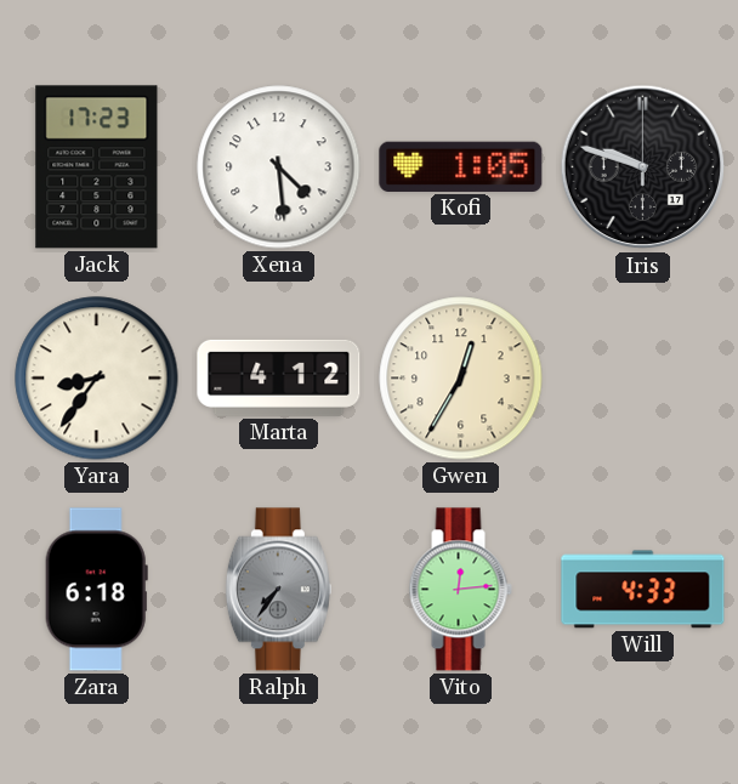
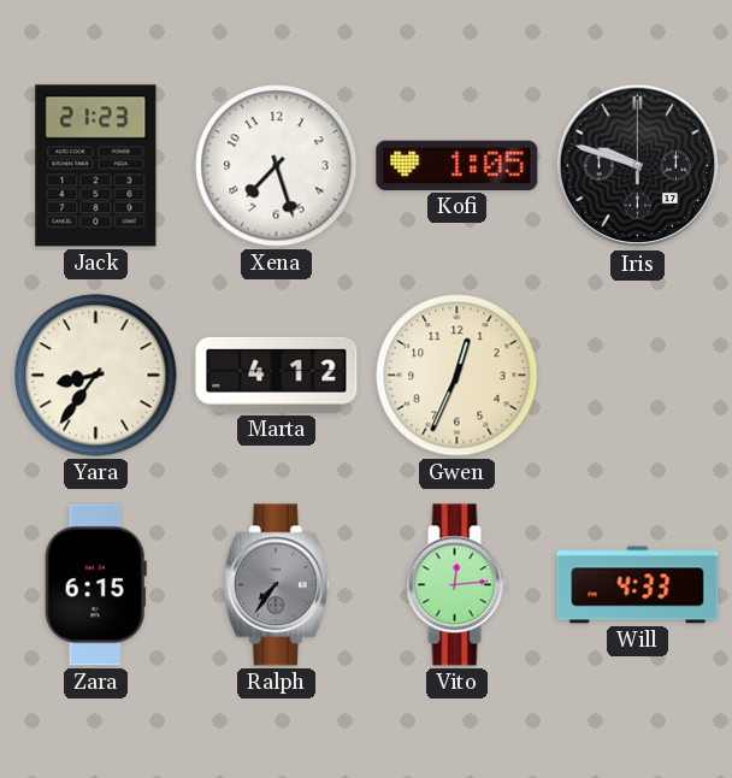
Jack: 17:23 -> 21:23
Xena: 4:29 -> 7:27
Gwen: 12:35 -> 12:34
Zara: 6:18 -> 6:15
